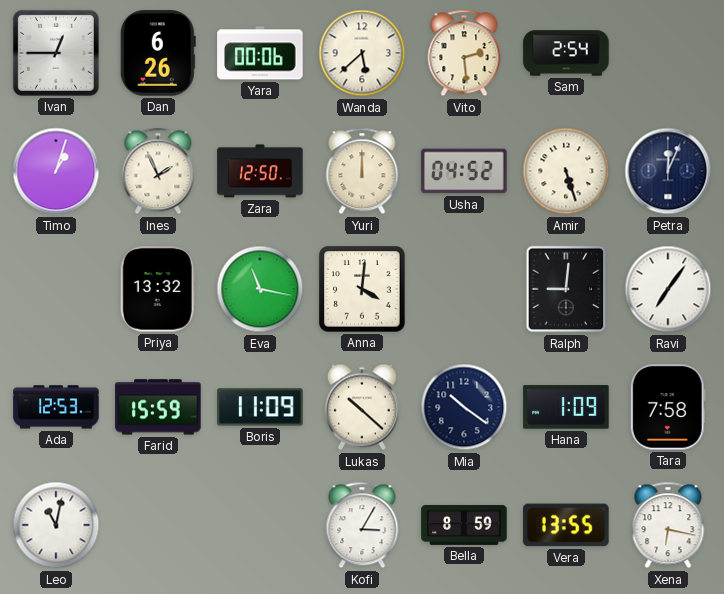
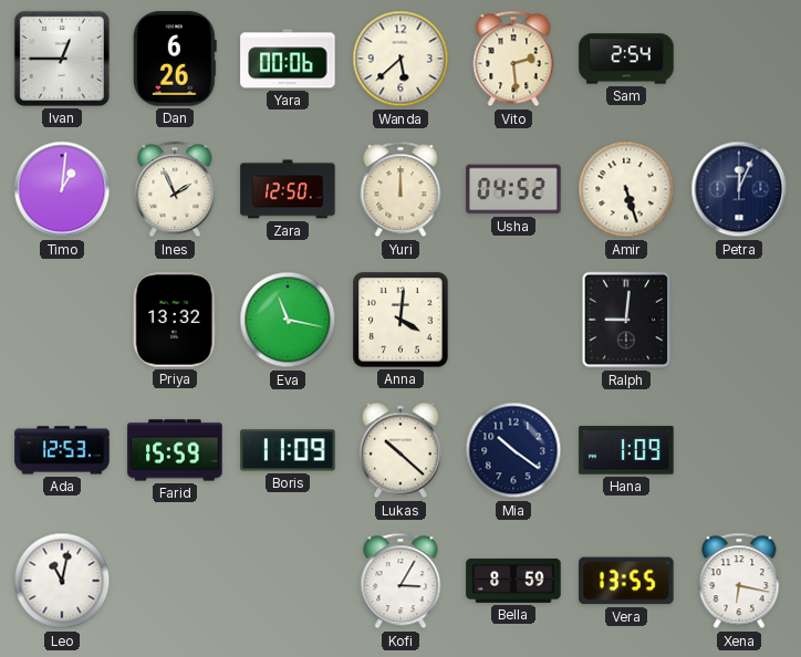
Timo: 1:03 -> 1:01
Ravi: 7:06 -> none
Tara: 7:58 -> none
